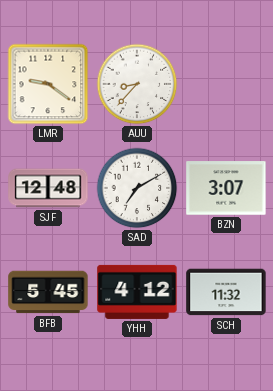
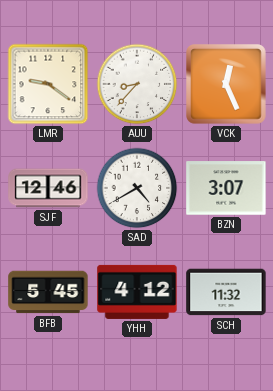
VCK: none -> 12:26
SJF: 12:48 -> 12:46
SAD: 7:10 -> 4:40
